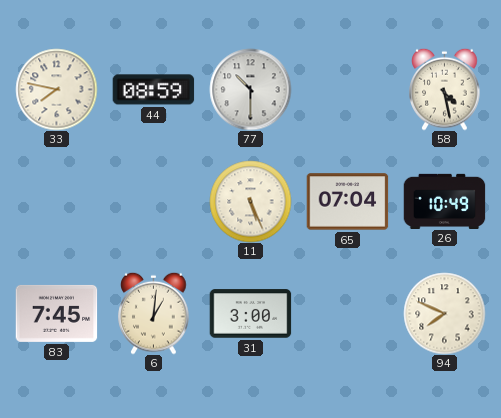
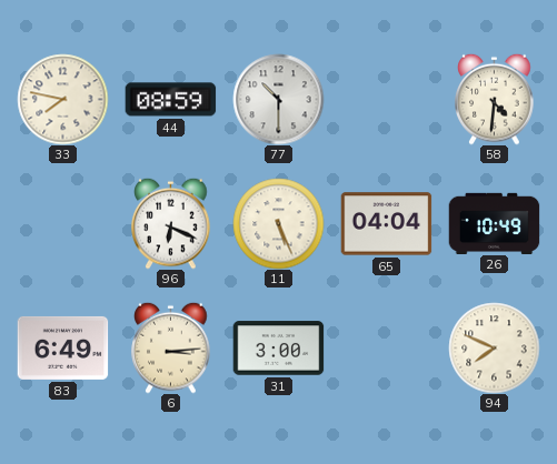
58: 4:28 -> 4:31
96: none -> 6:19
65: 07:04 -> 04:04
83: 7:45 -> 6:49
6: 1:01 -> 3:14
